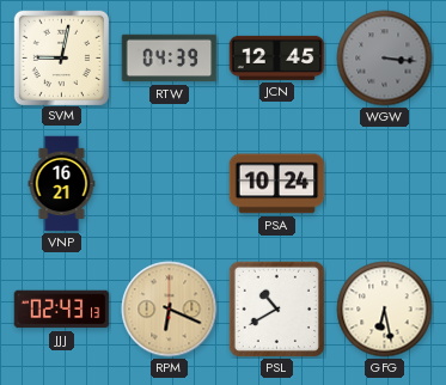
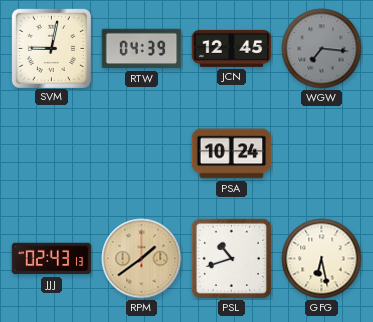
WGW: 3:16 -> 7:16
VNP: 16:21 -> none
RPM: 6:19 -> 1:39
PSL: 10:40 -> 10:42
